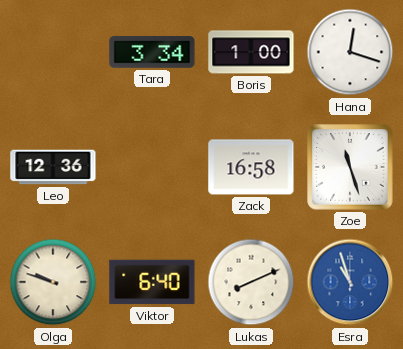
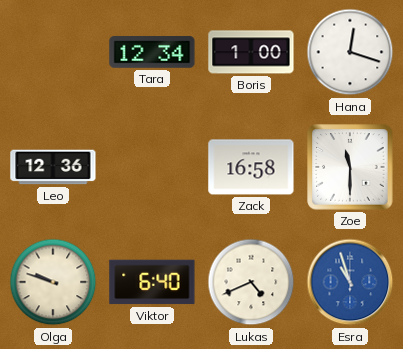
Tara: 3:34 -> 12:34
Zoe: 11:27 -> 11:30
Lukas: 8:11 -> 4:41
